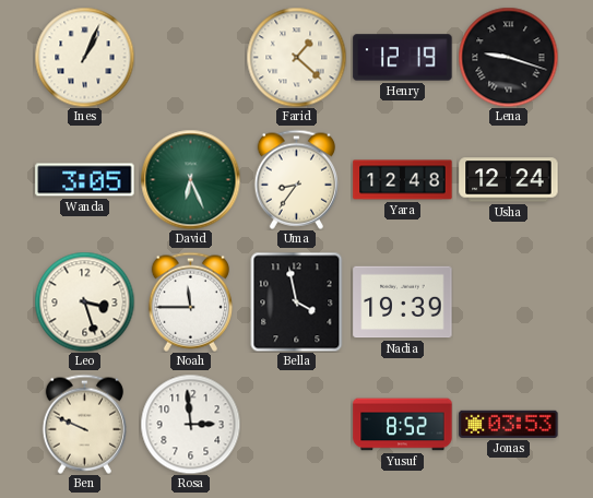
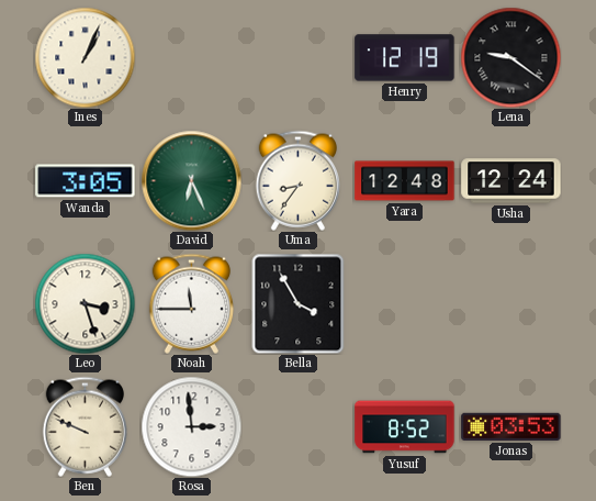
Farid: 1:22 -> none
Lena: 9:18 -> 9:21
Bella: 3:58 -> 3:55
Nadia: 19:39 -> none
